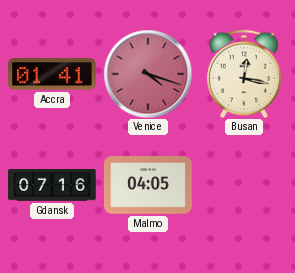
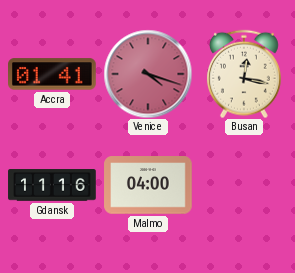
Gdansk: 07:16 -> 11:16
Malmo: 04:05 -> 04:00
